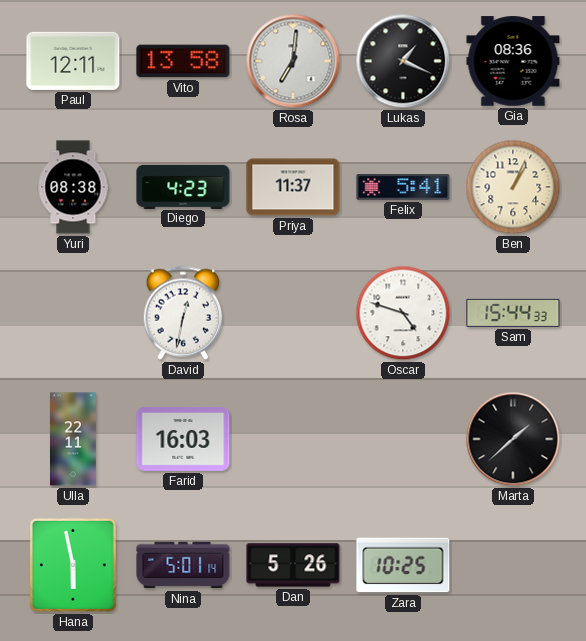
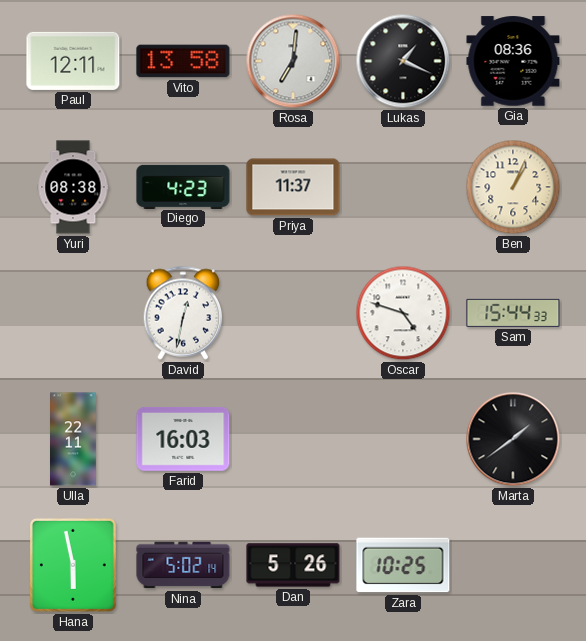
Felix: 5:41 -> none
Marta: 1:38 -> 1:39
Nina: 5:01 -> 5:02
